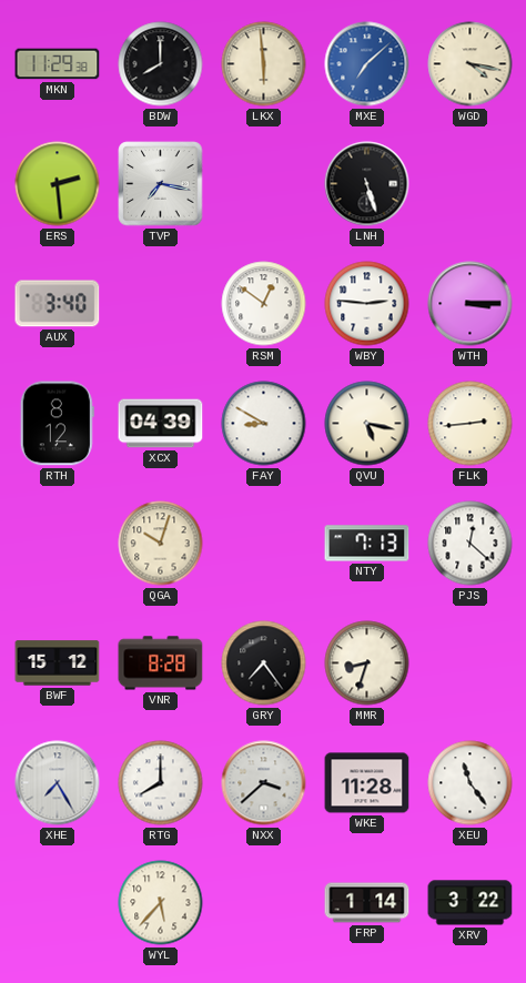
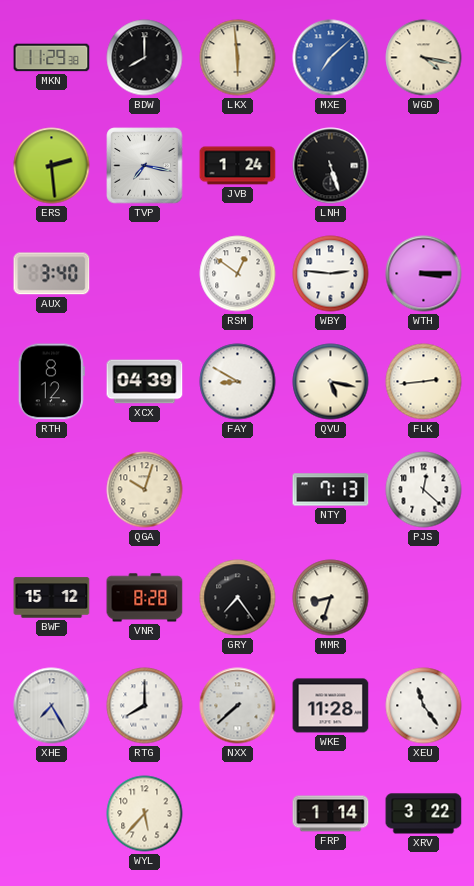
JVB: none -> 1:24
NXX: 3:38 -> 7:38
